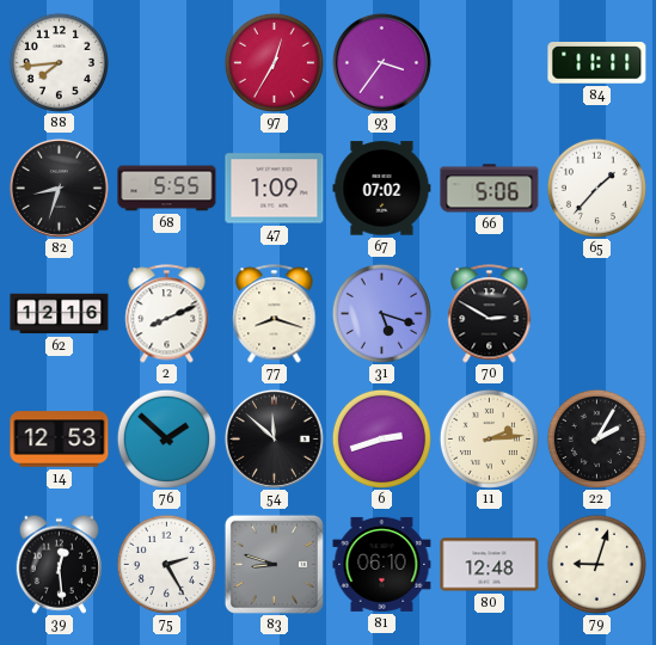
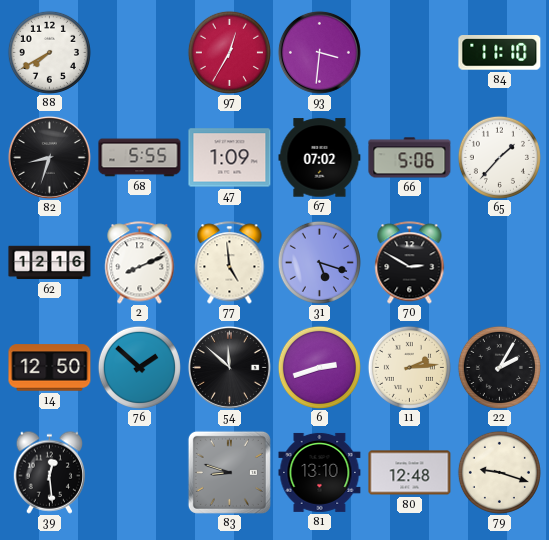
88: 7:44 -> 7:40
93: 3:36 -> 3:31
84: 11:11 -> 11:10
77: 8:18 -> 4:59
14: 12:53 -> 12:50
75: 2:25 -> none
81: 06:10 -> 13:10
79: 9:03 -> 9:18
